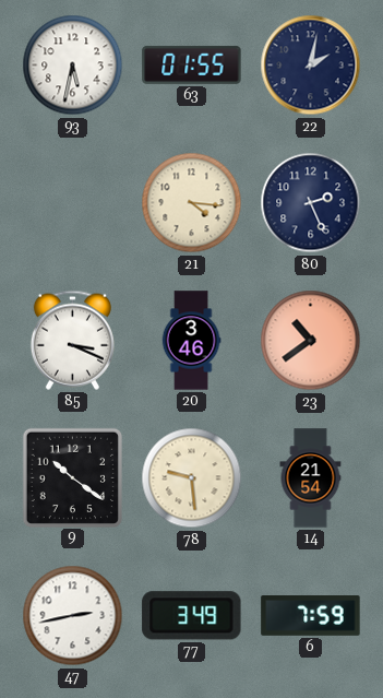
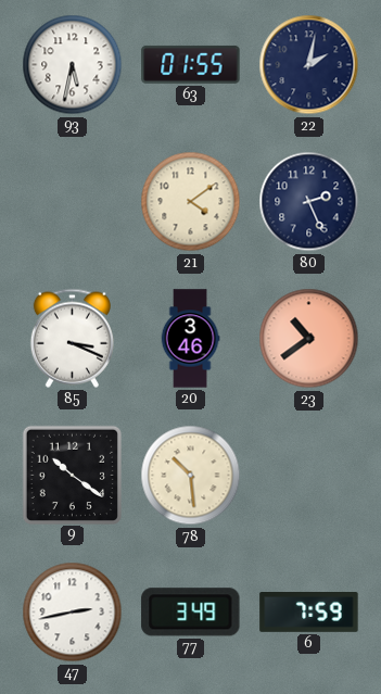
21: 4:16 -> 4:09
78: 9:29 -> 10:29
14: 21:54 -> none
